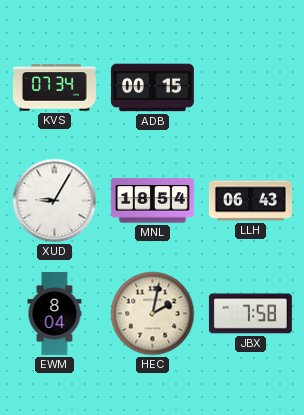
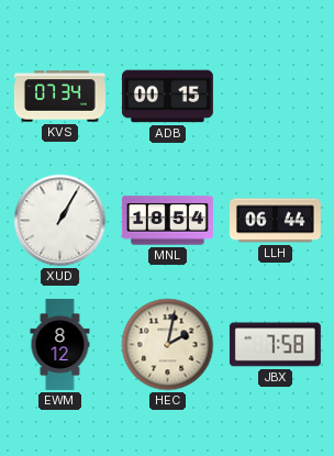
XUD: 9:05 -> 1:05
LLH: 06:43 -> 06:44
EWM: 8:04 -> 8:12
